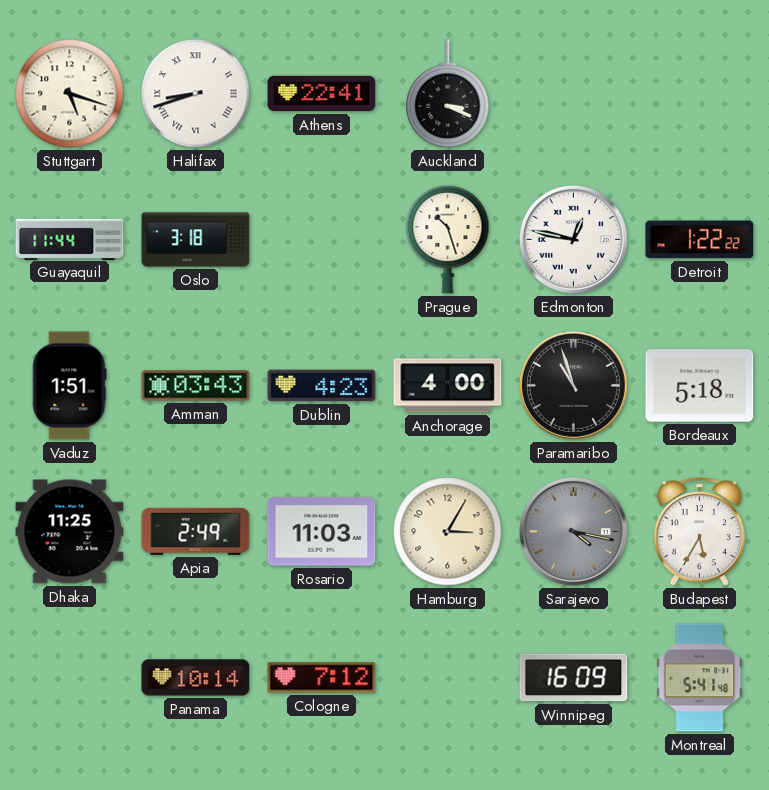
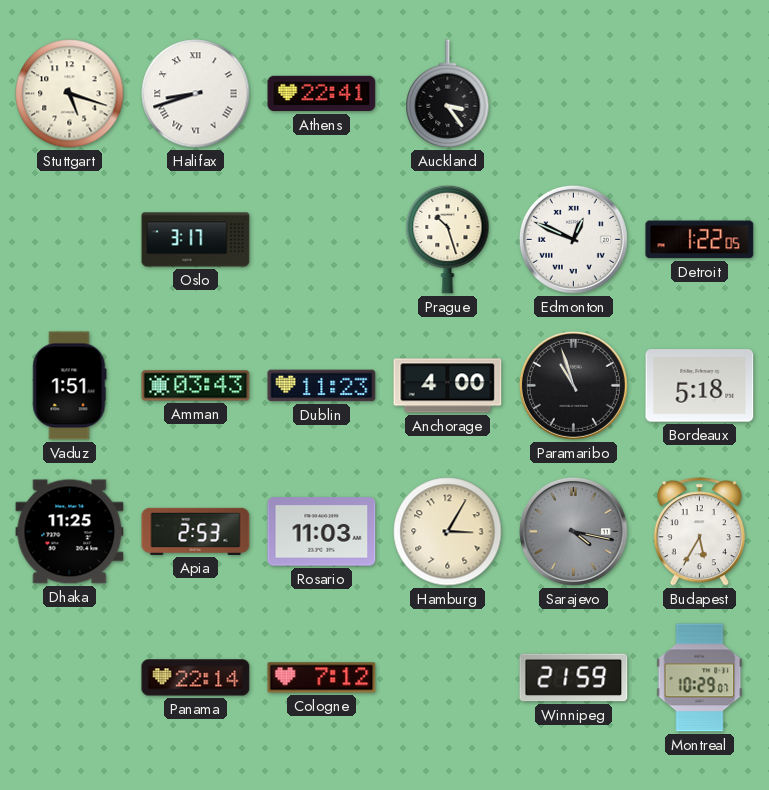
Auckland: 3:19 -> 3:24
Guayaquil: 11:44 -> none
Oslo: 3:18 -> 3:17
Edmonton: 12:47 -> 12:49
Detroit: 1:22:22 -> 1:22:05
Dublin: 4:23 -> 11:23
Apia: 2:49 -> 2:53
Panama: 10:14 -> 22:14
Winnipeg: 16:09 -> 21:59
Montreal: 5:41 -> 10:29
